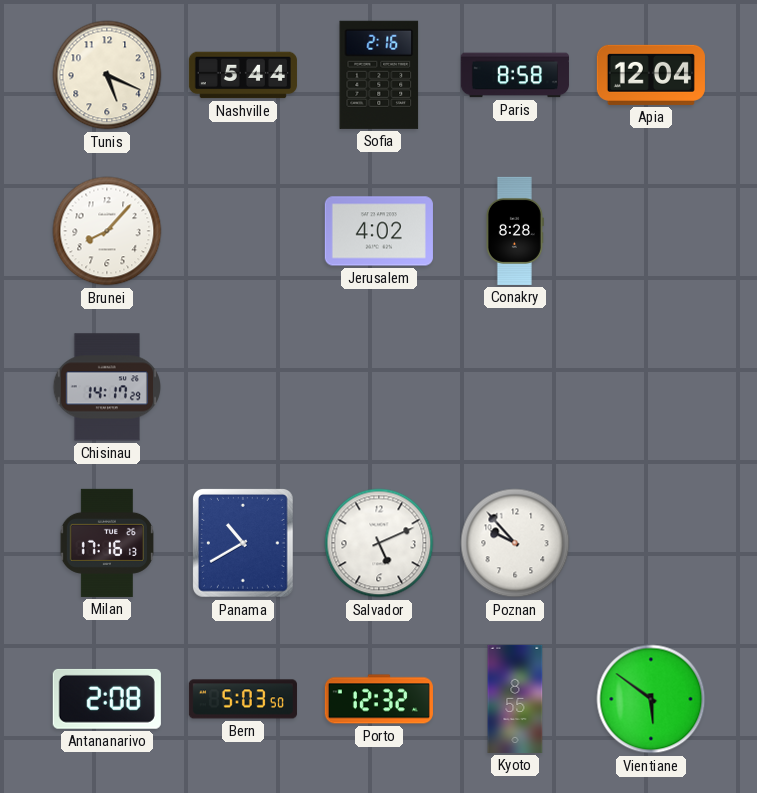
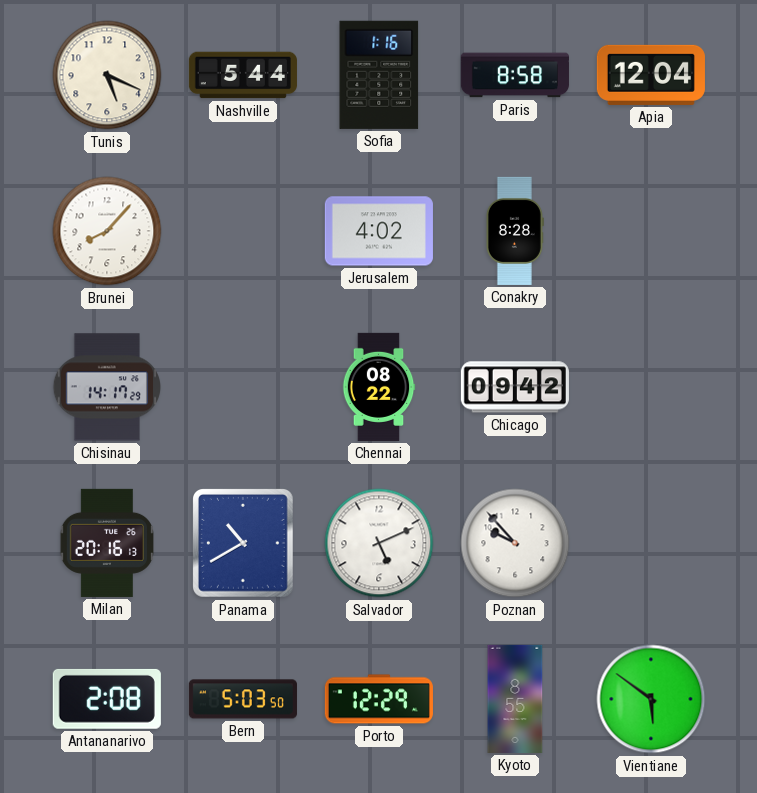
Sofia: 2:16 -> 1:16
Chennai: none -> 08:22
Chicago: none -> 09:42
Milan: 17:16 -> 20:16
Porto: 12:32 -> 12:29
